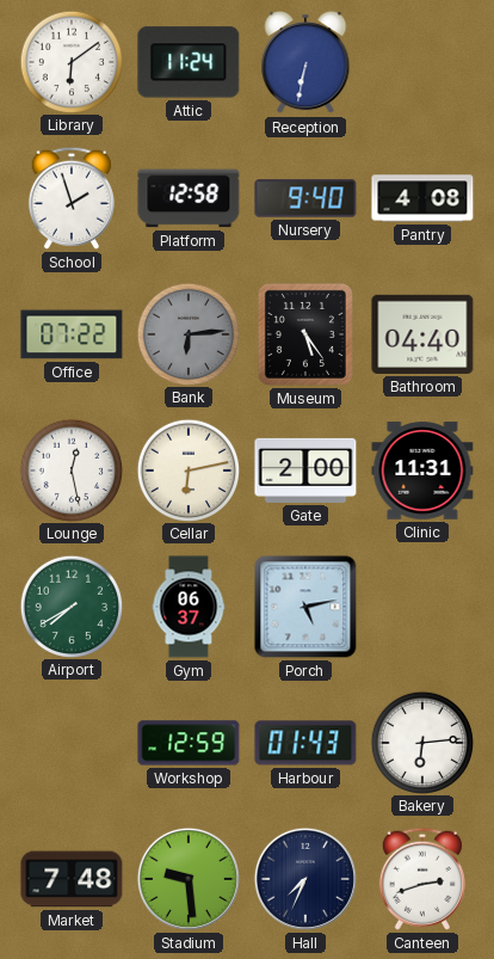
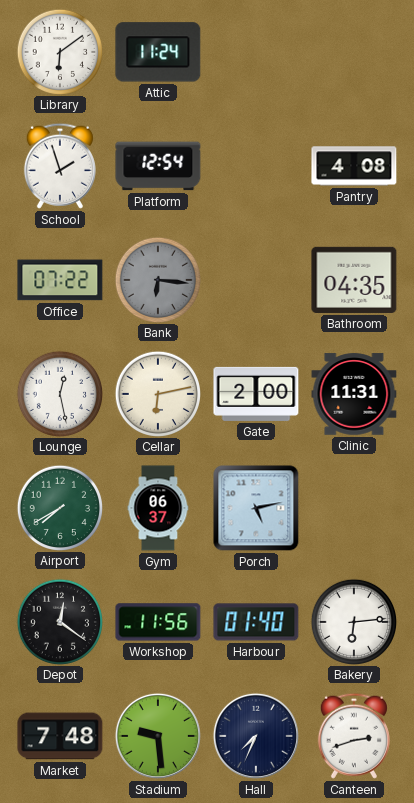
Reception: 6:32 -> none
Platform: 12:58 -> 12:54
Nursery: 9:40 -> none
Bank: 6:14 -> 6:16
Museum: 5:24 -> none
Bathroom: 04:40 -> 04:35
Depot: none -> 12:21
Workshop: 12:59 -> 11:56
Harbour: 01:43 -> 01:40
